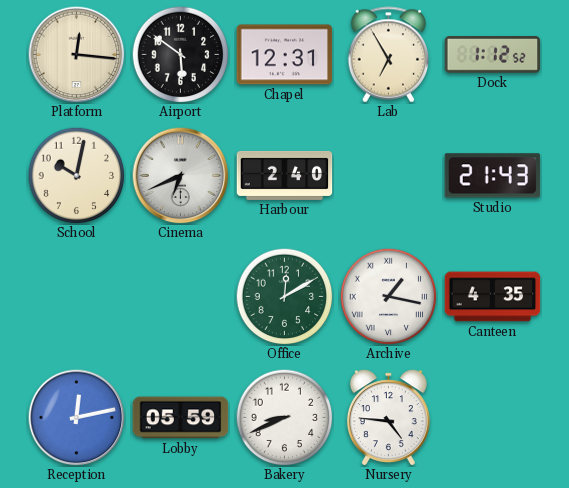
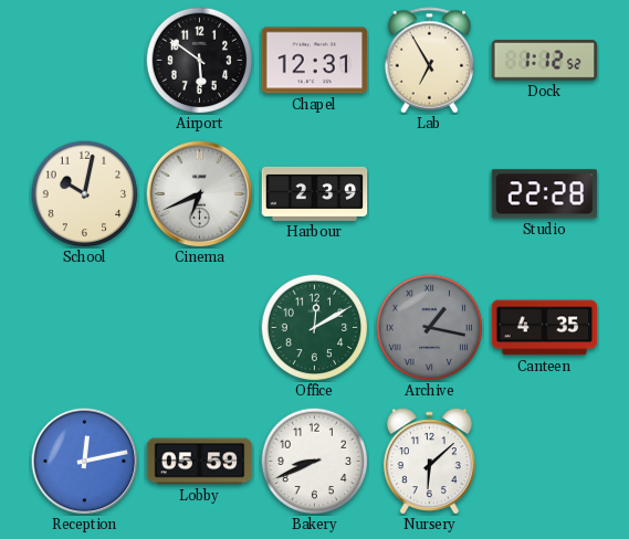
Platform: 12:16 -> none
Harbour: 2:40 -> 2:39
Studio: 21:43 -> 22:28
Archive dial: white -> grey
Nursery: 4:46 -> 6:08
